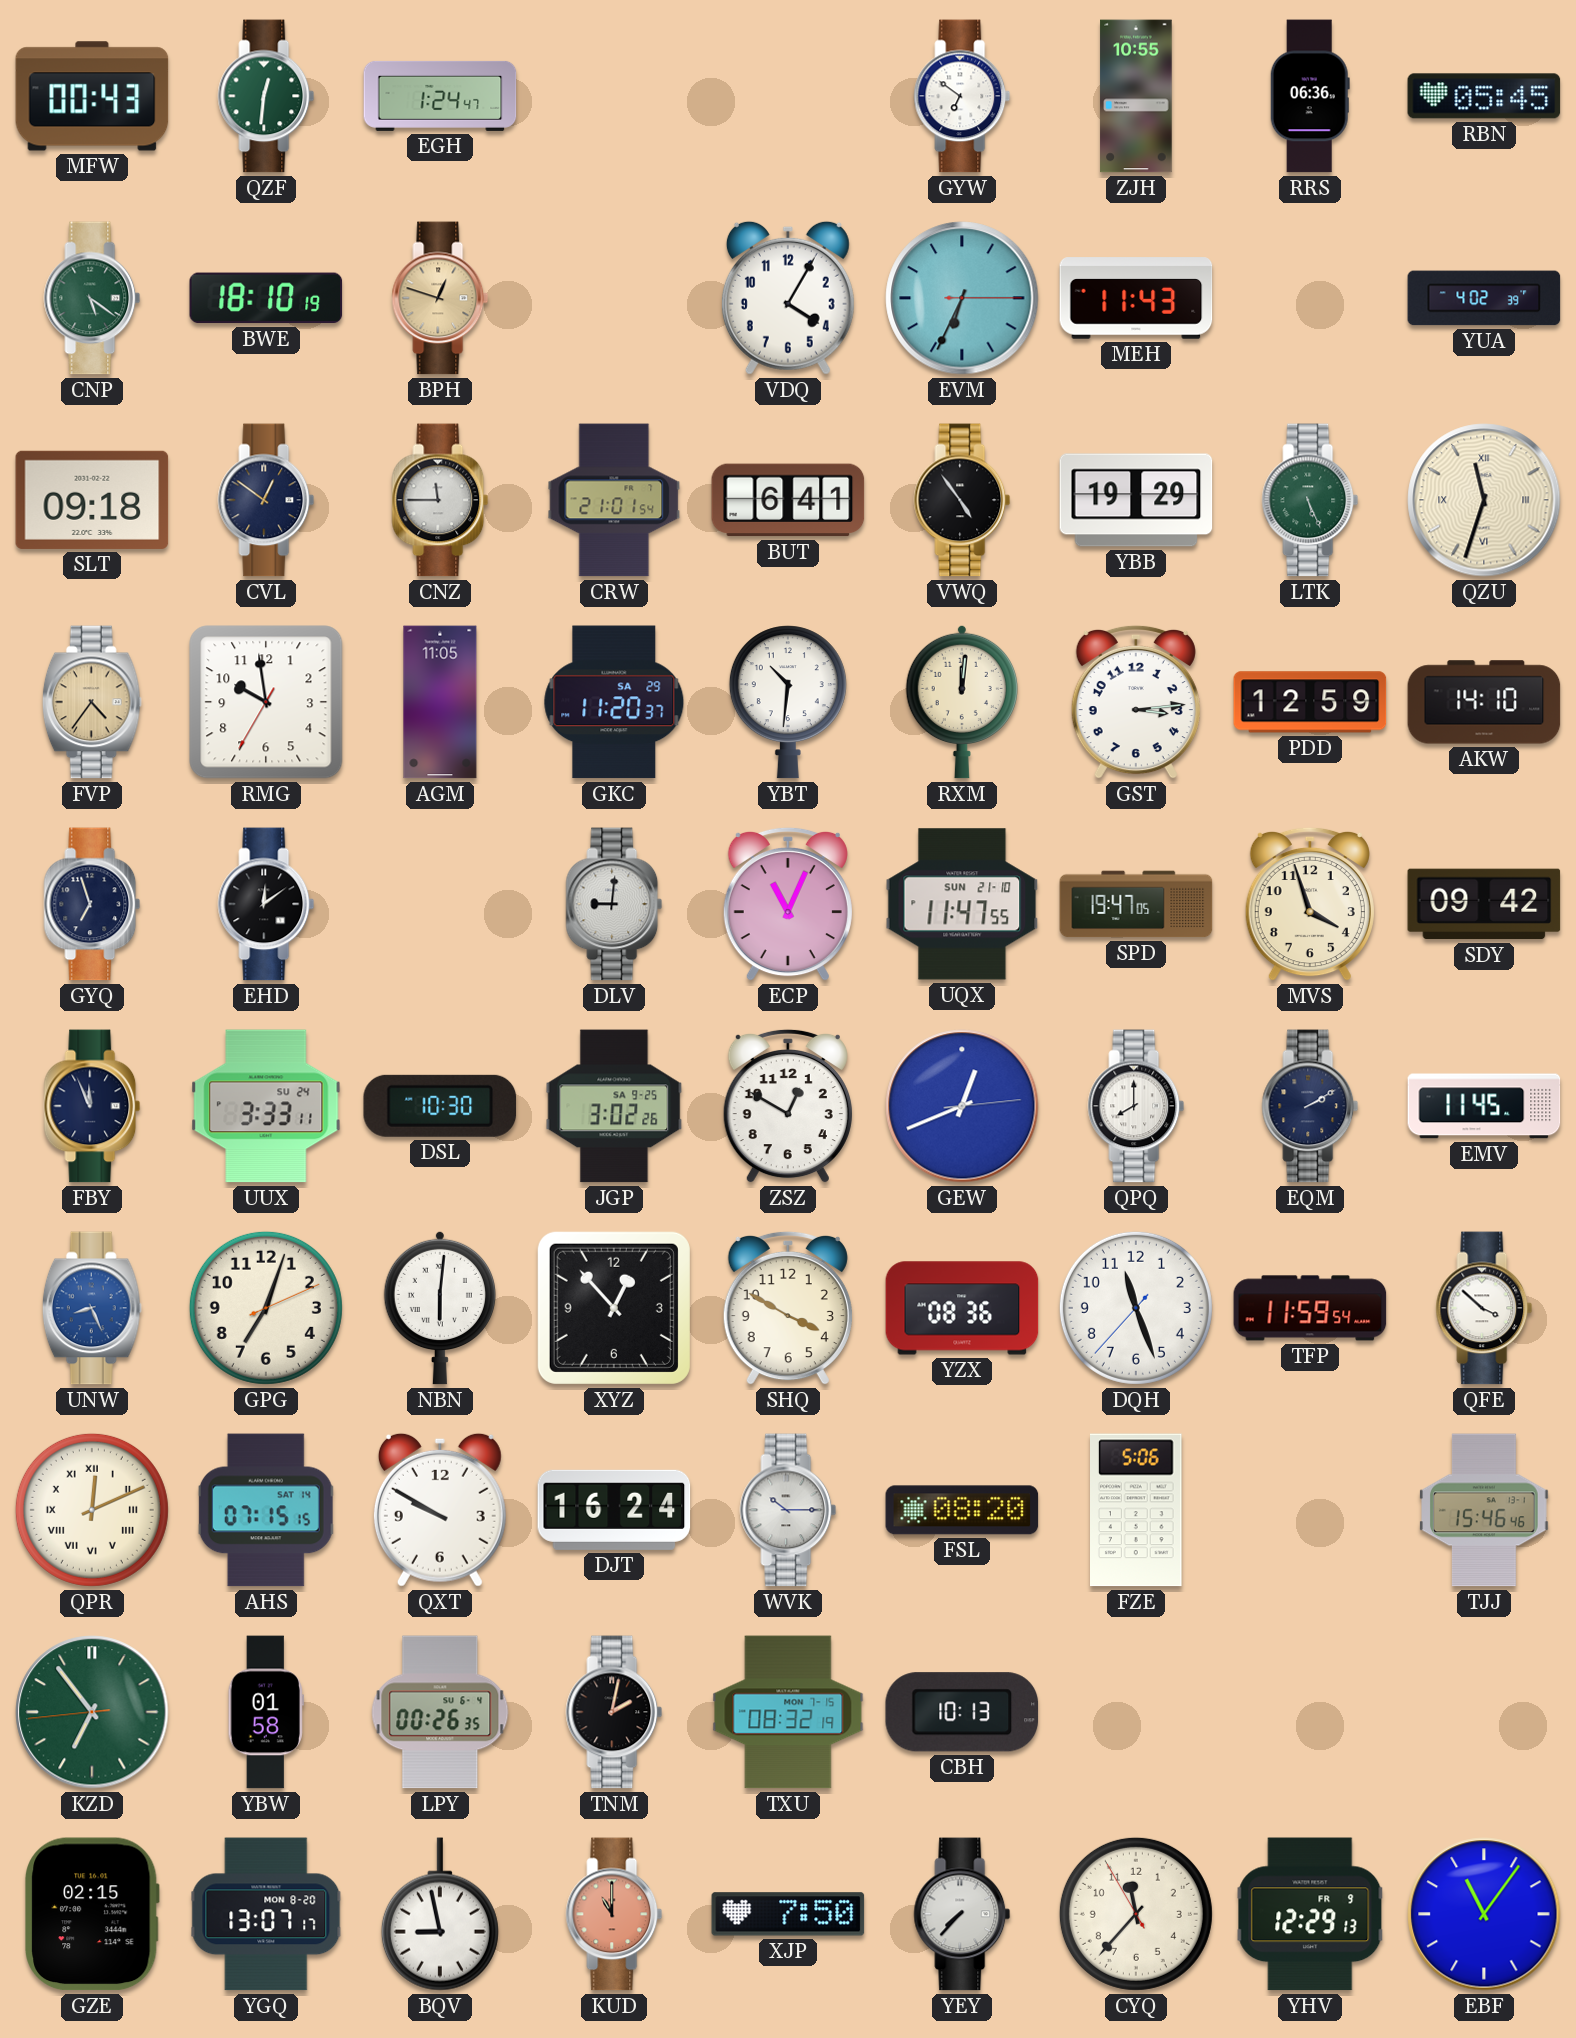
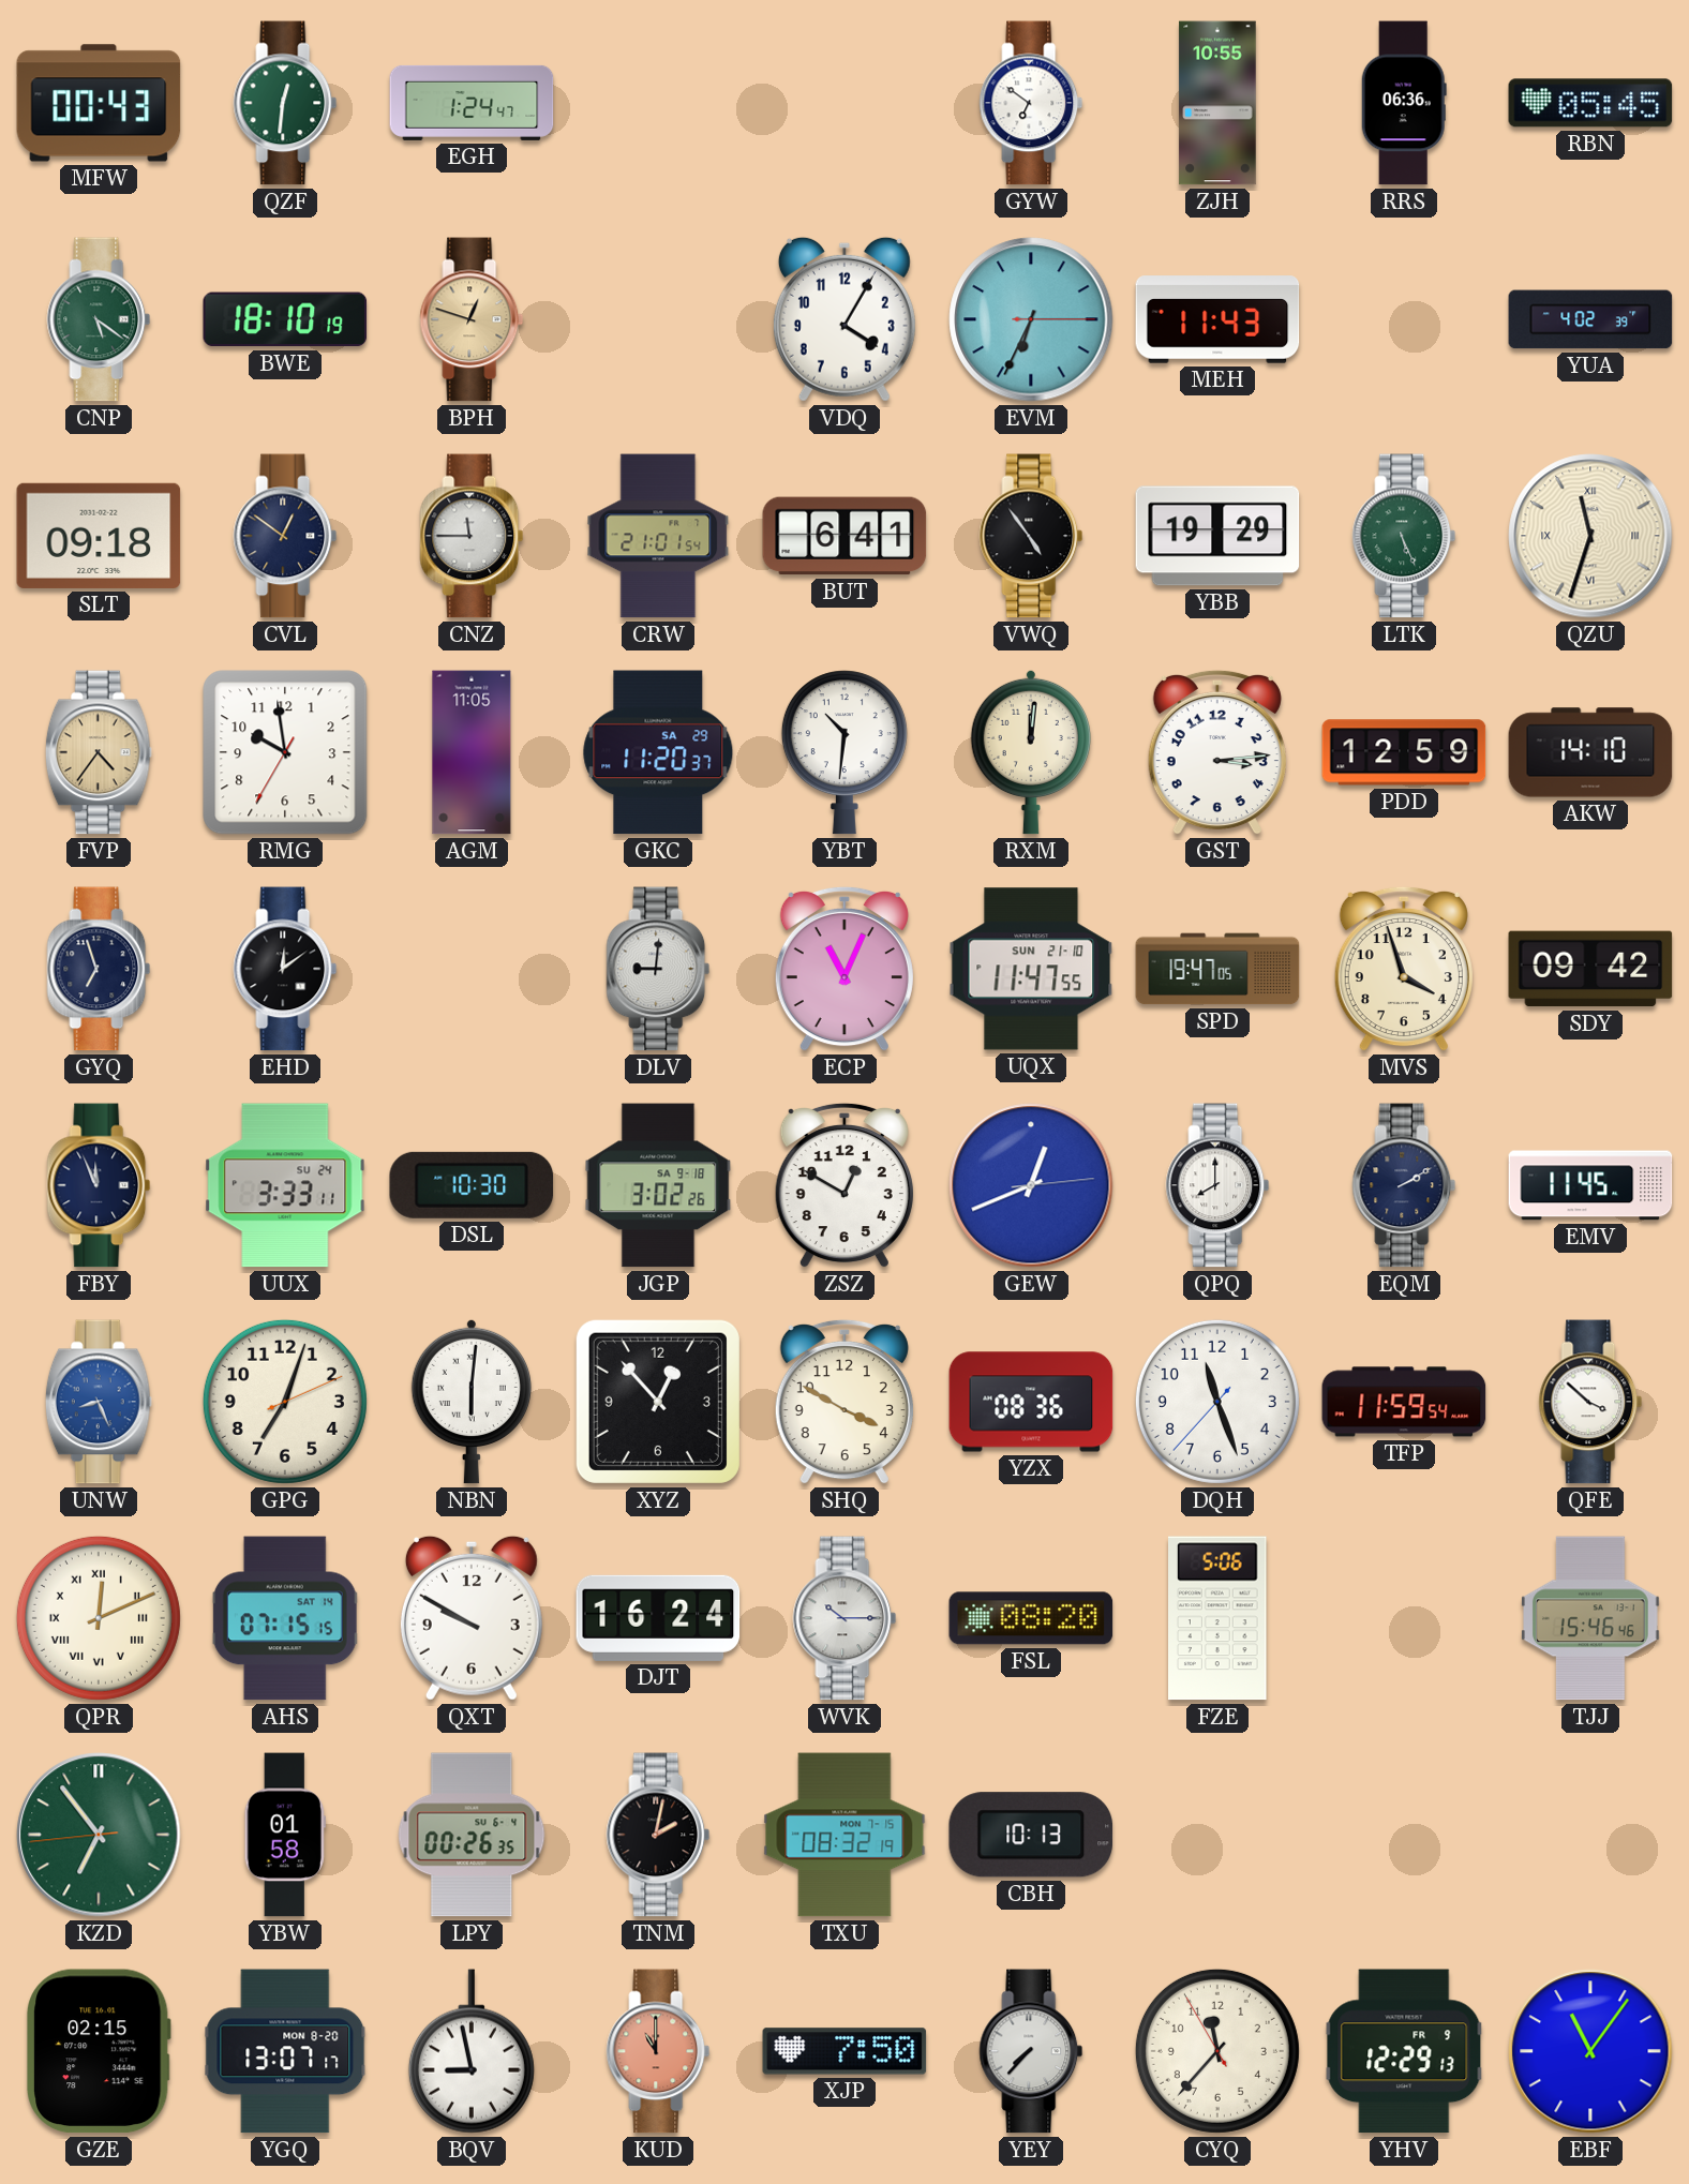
JGP date: SA 9-25 -> SA 9-18
